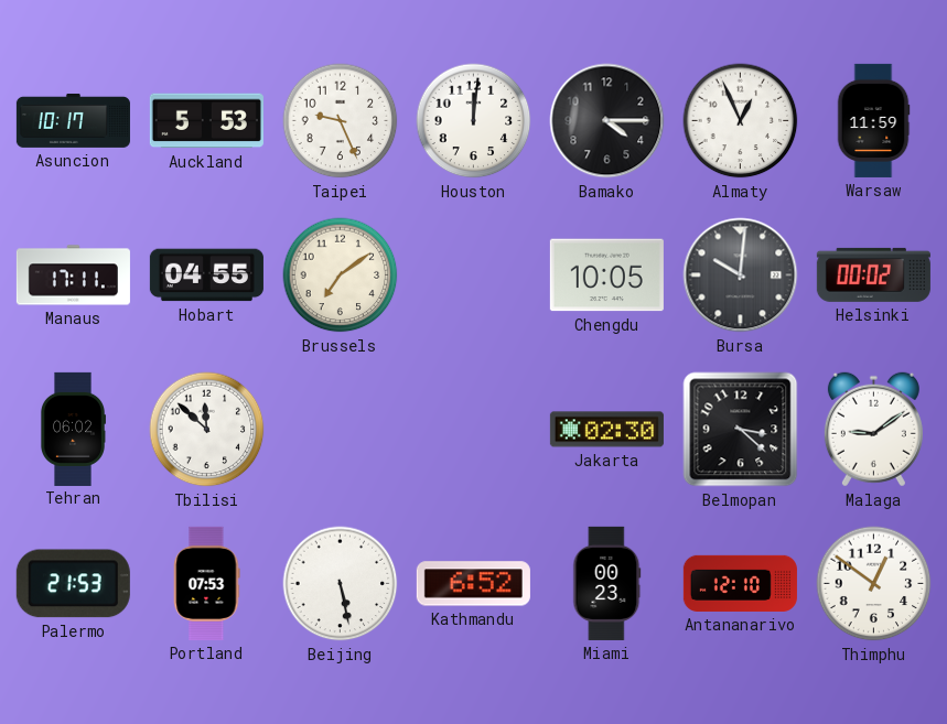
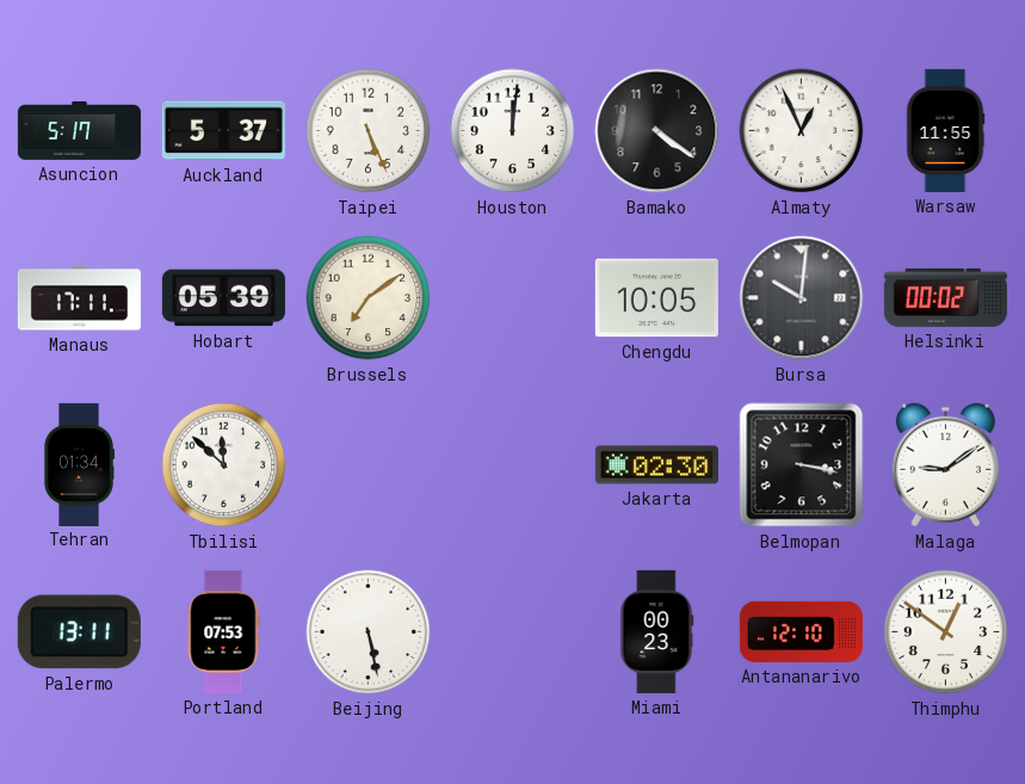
Asuncion: 10:17 -> 5:17
Auckland: 5:53 -> 5:37
Taipei: 9:26 -> 5:26
Bamako: 4:15 -> 4:21
Warsaw: 11:59 -> 11:55
Hobart: 04:55 -> 05:39
Tehran: 06:02 -> 01:34
Belmopan: 3:22 -> 3:17
Palermo: 21:53 -> 13:11
Kathmandu: 6:52 -> none
